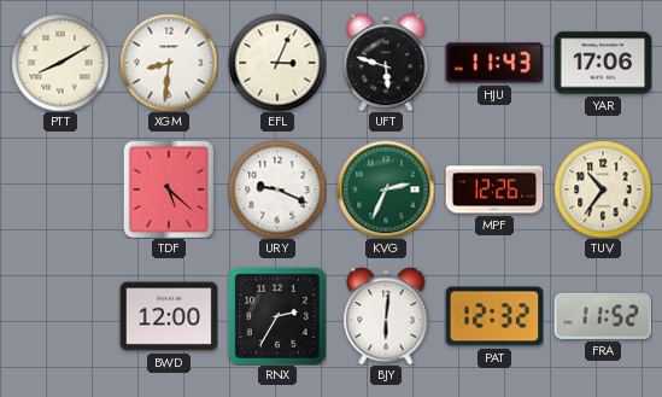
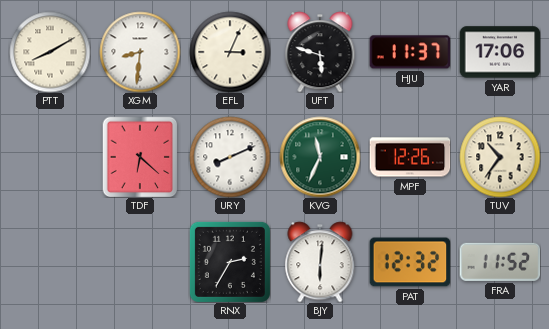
HJU: 11:43 -> 11:37
TDF: 5:22 -> 6:22
URY: 9:19 -> 8:11
KVG: 2:34 -> 11:34
BWD: 12:00 -> none
